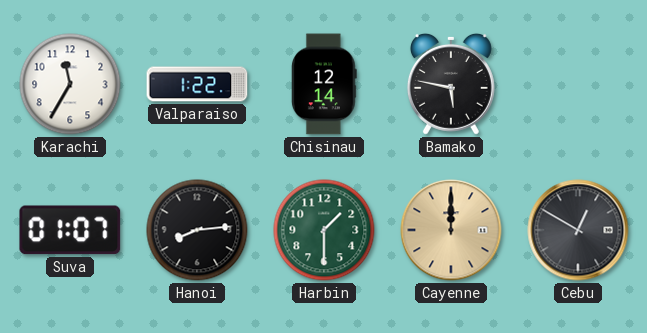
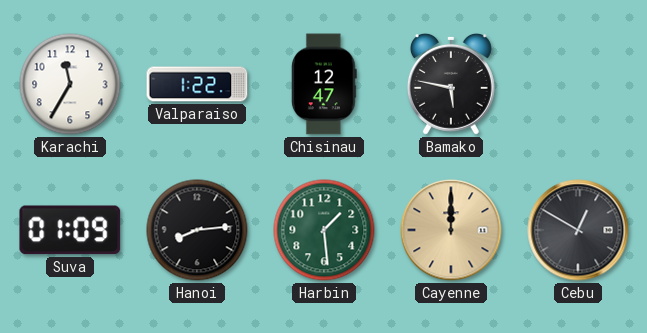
Chisinau: 12:14 -> 12:47
Suva: 01:07 -> 01:09
Harbin: 1:30 -> 1:29
